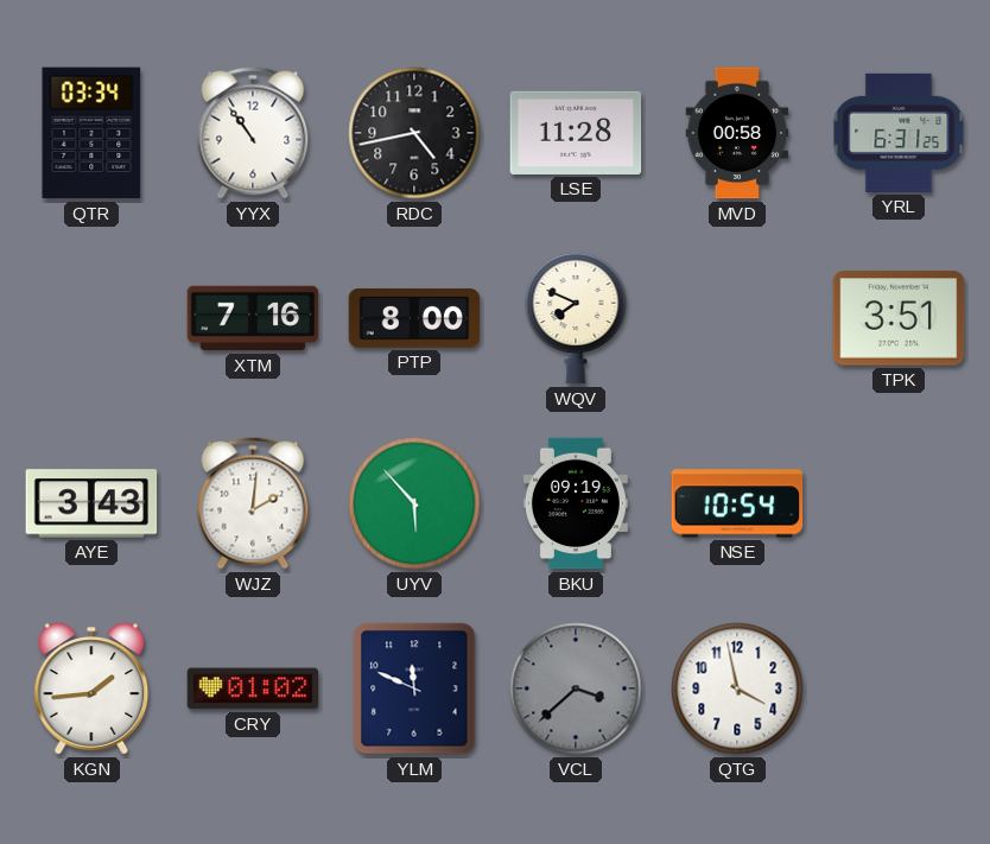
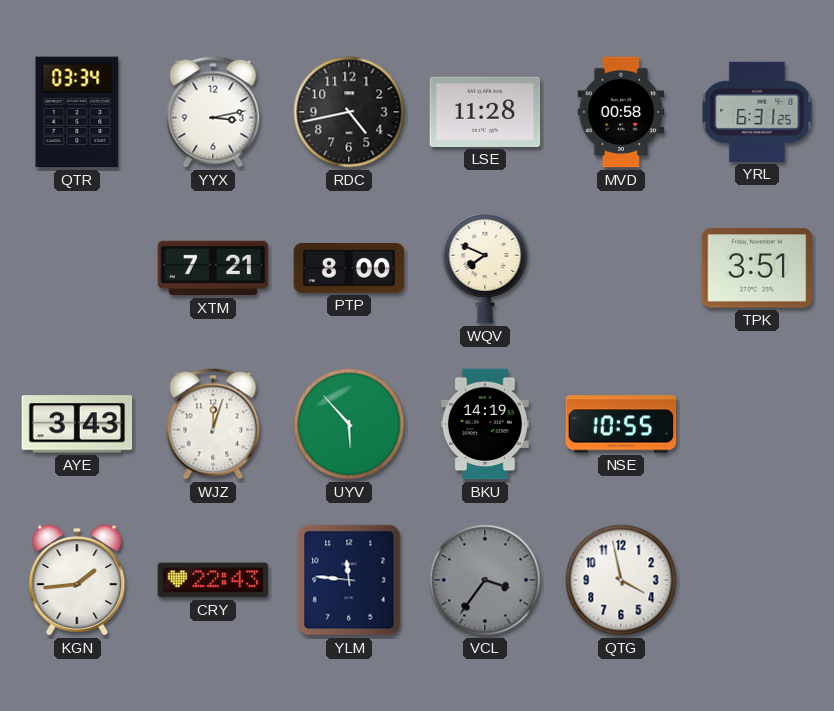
YYX: 10:54 -> 3:13
XTM: 7:16 -> 7:21
WJZ: 2:01 -> 12:03
BKU: 09:19 -> 14:19
NSE: 10:54 -> 10:55
CRY: 01:02 -> 22:43
YLM: 11:49 -> 11:46
VCL: 3:38 -> 3:36
